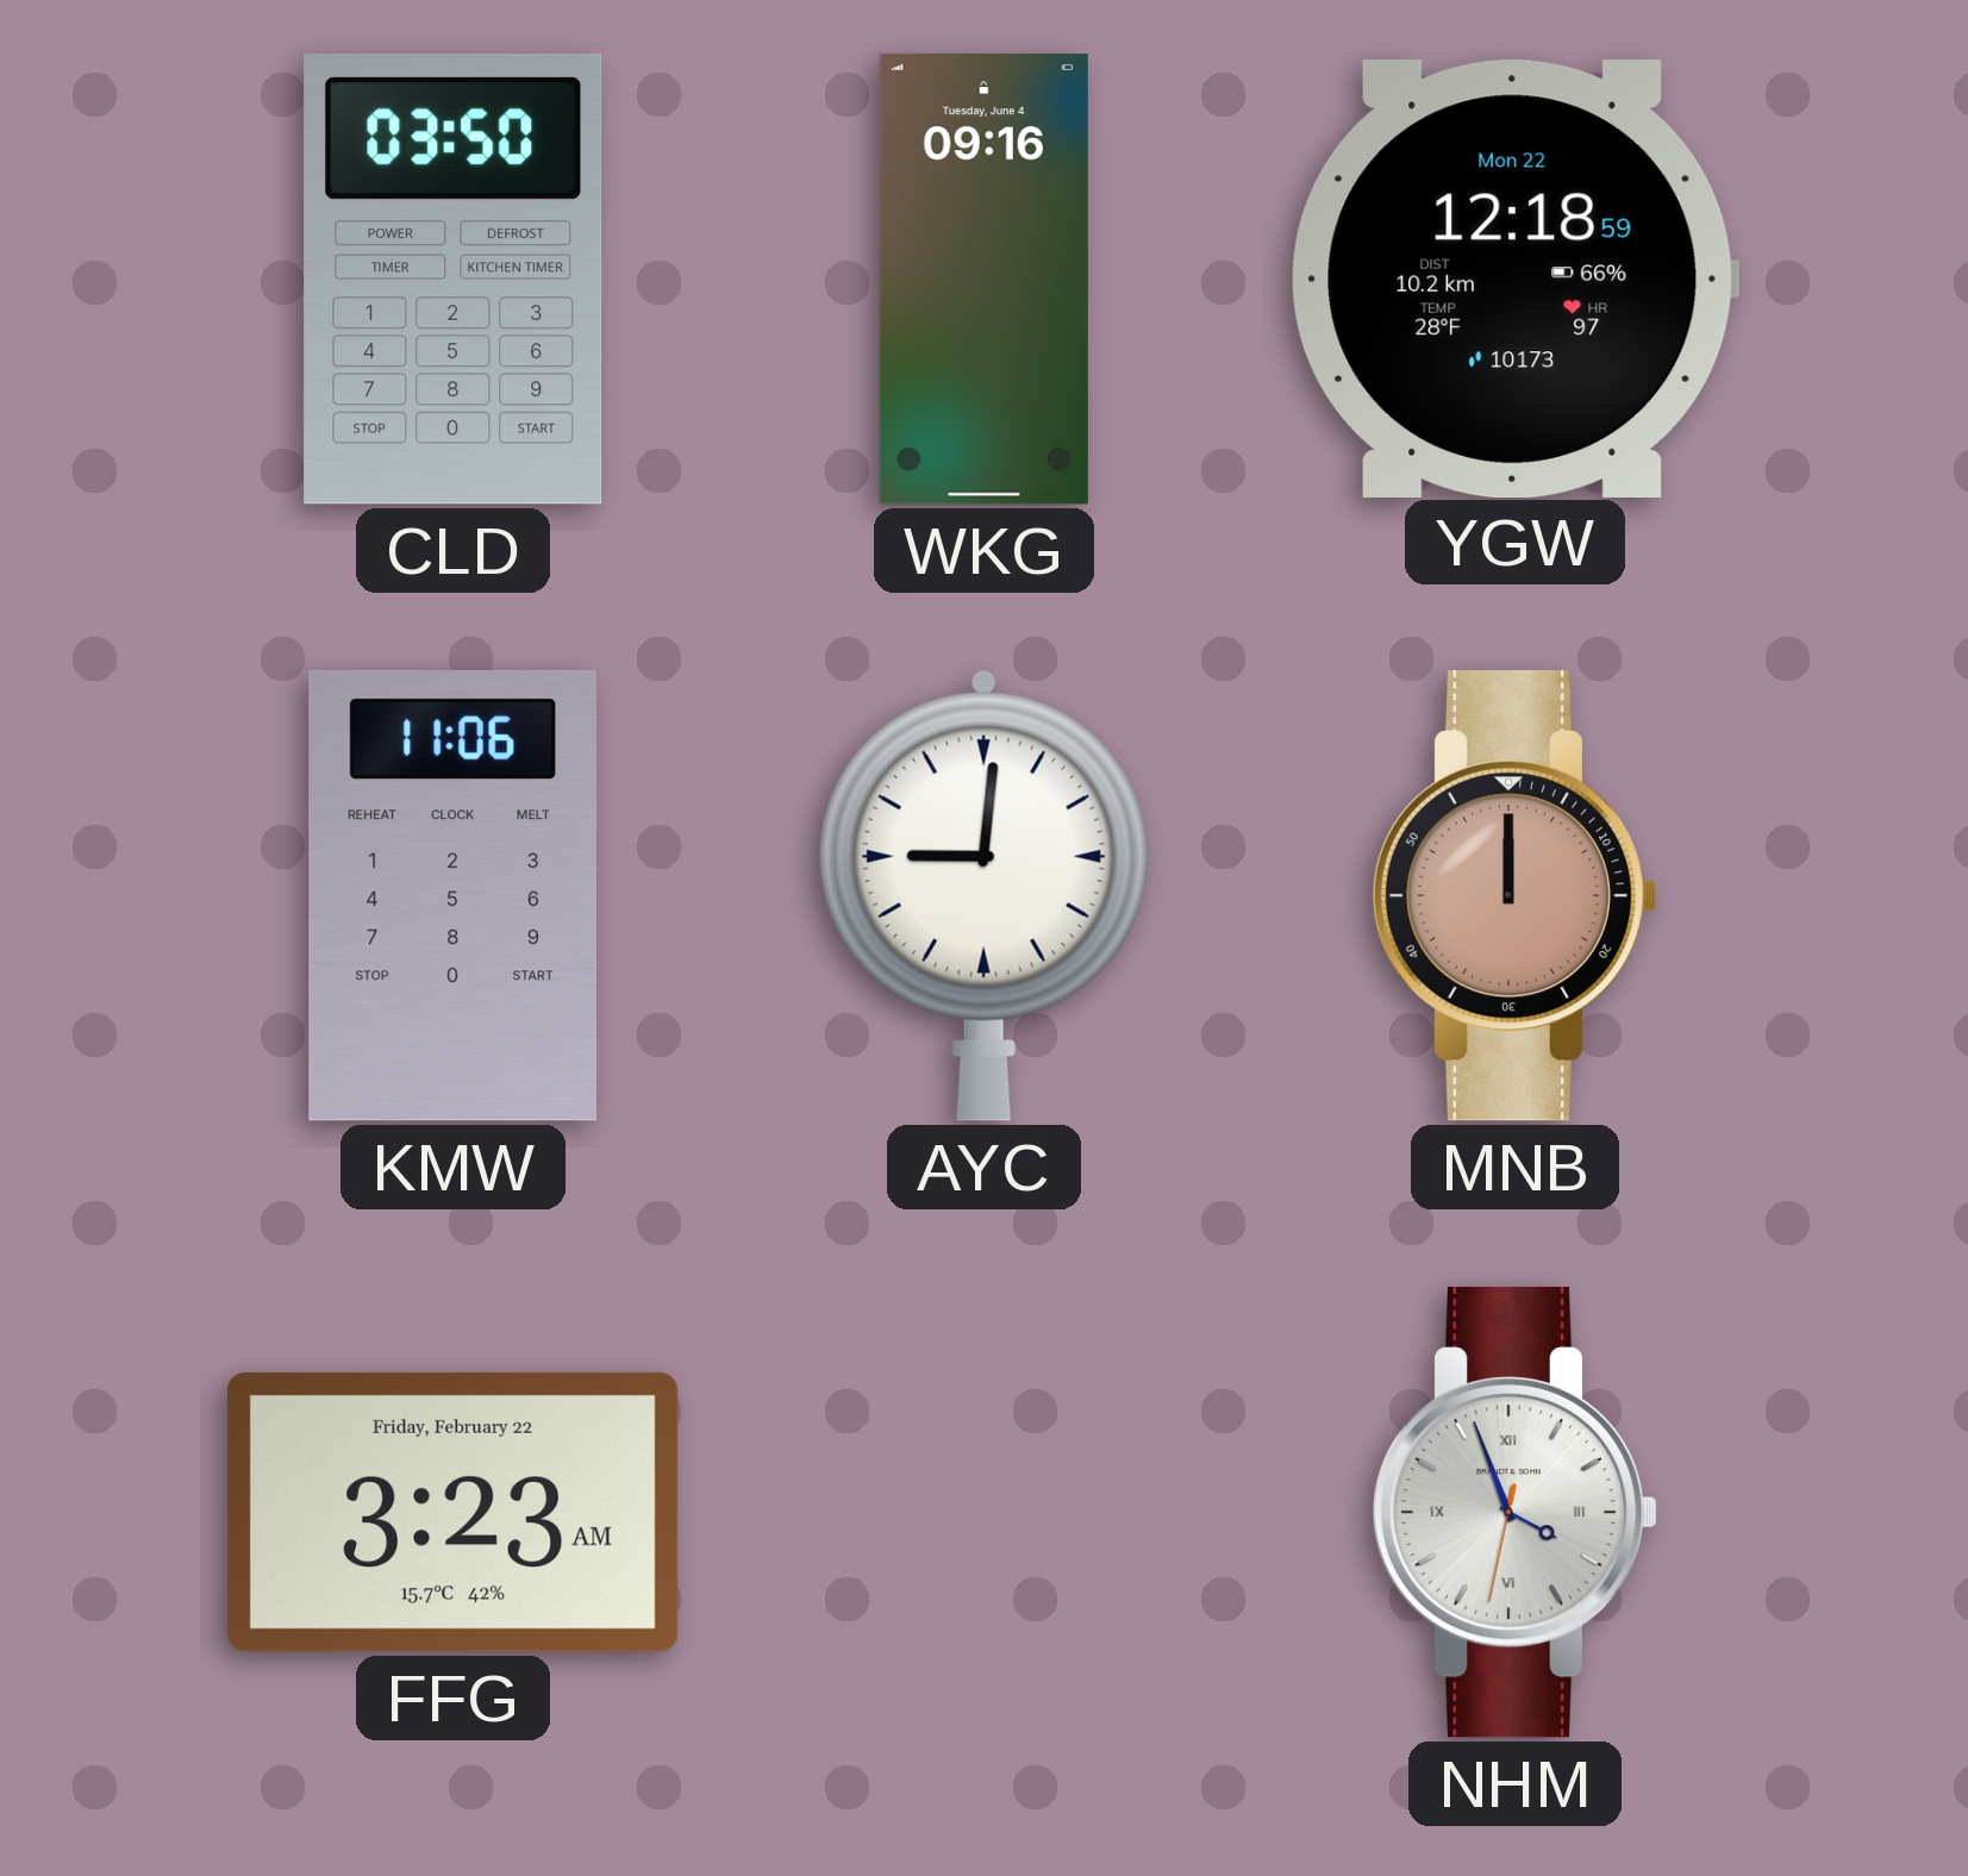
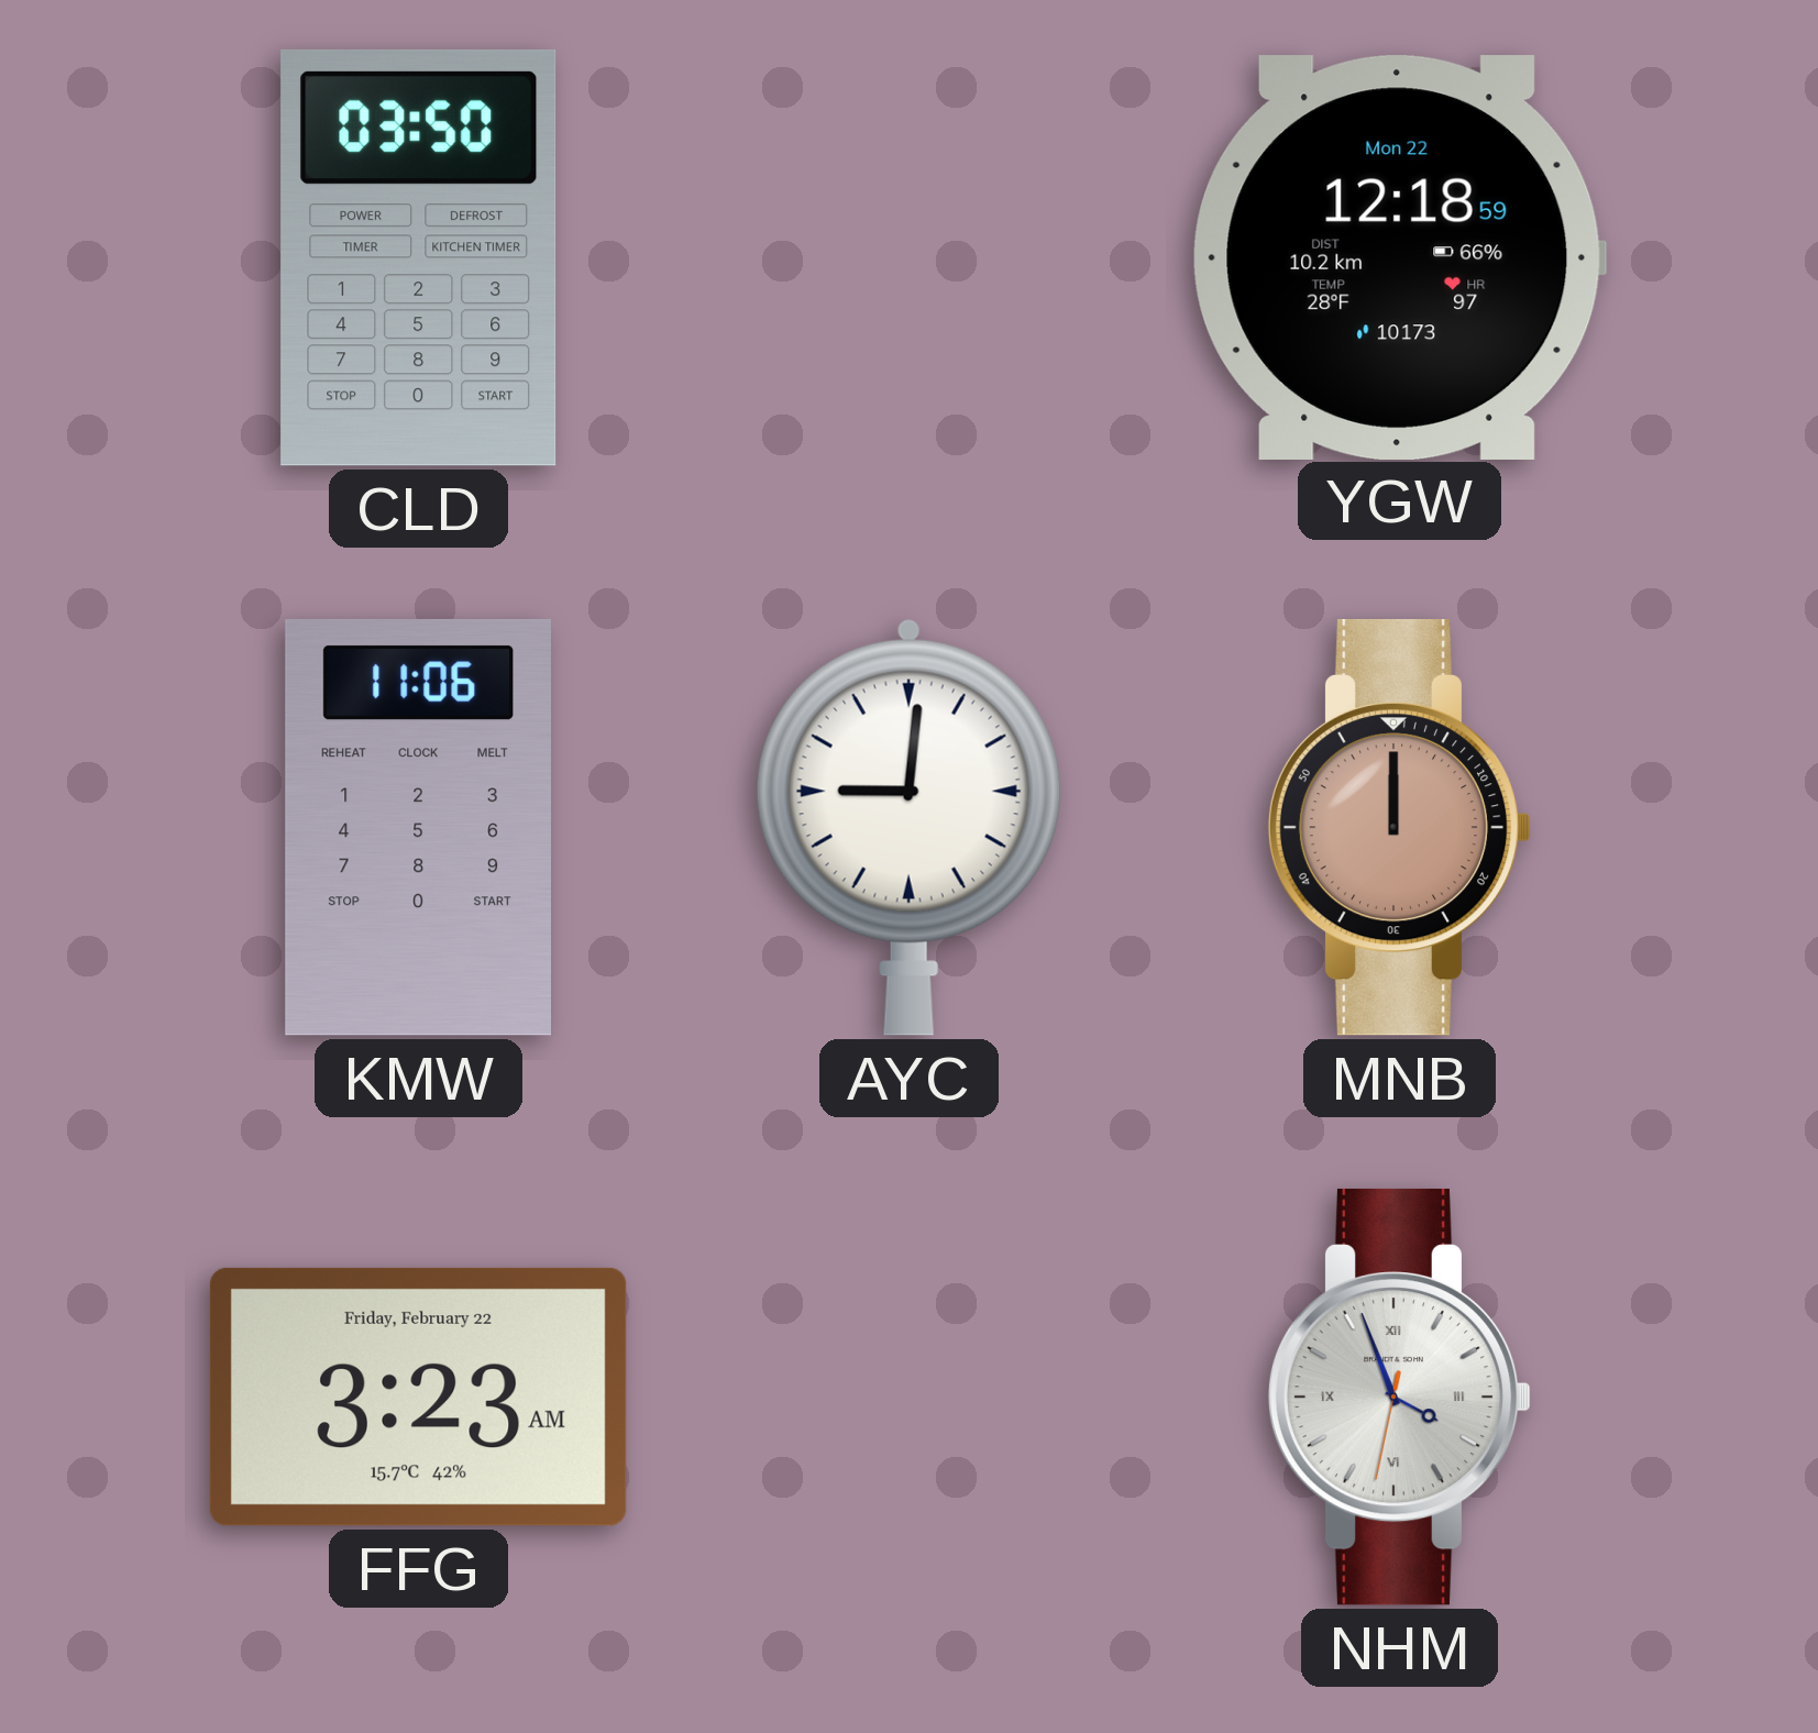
WKG: 09:16 -> none
